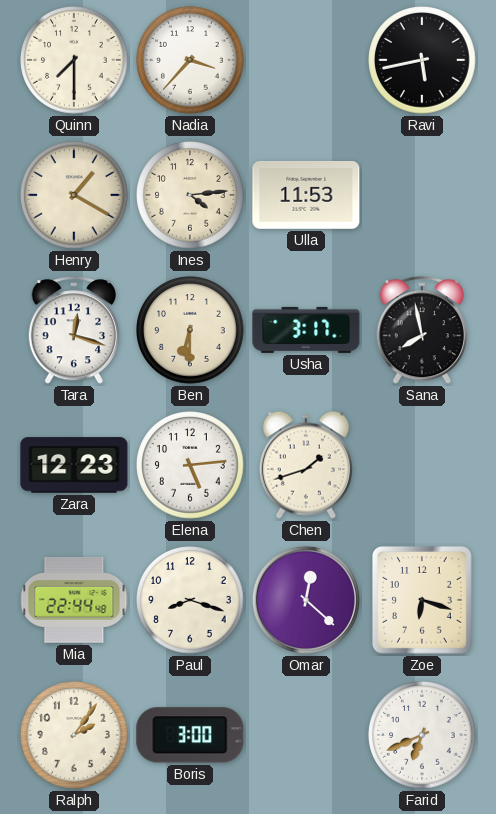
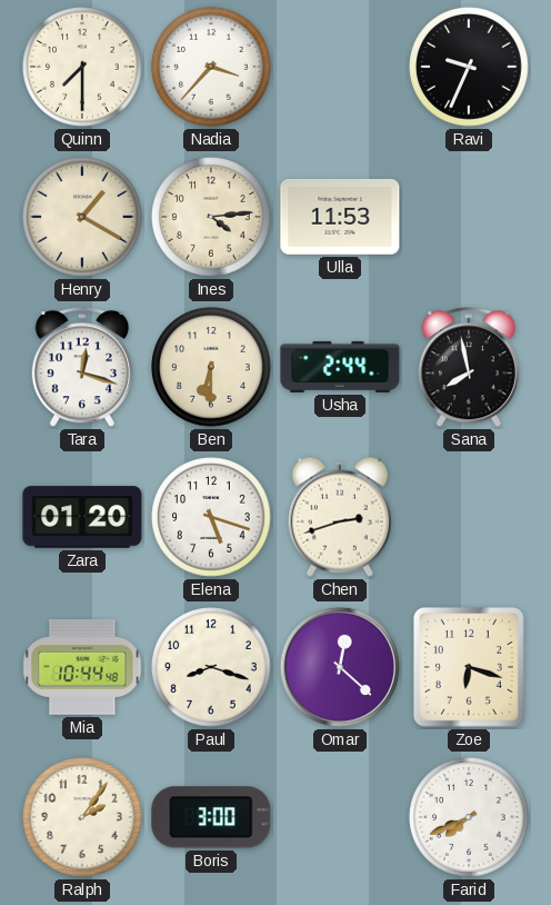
Ravi: 5:43 -> 9:34
Usha: 3:17 -> 2:44
Zara: 12:23 -> 01:20
Elena: 5:14 -> 5:18
Chen: 1:42 -> 2:42
Mia: 22:44 -> 10:44
Farid: 6:41 -> 7:41
